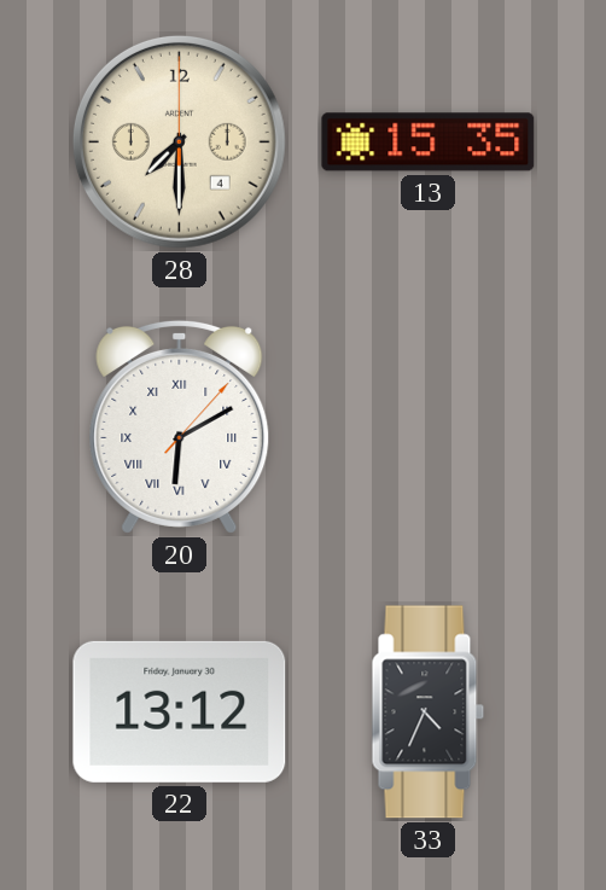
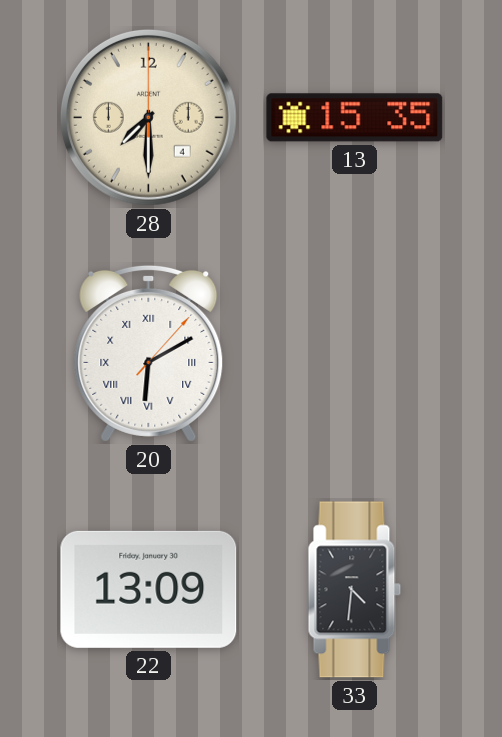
22: 13:12 -> 13:09
33: 4:34 -> 4:31
